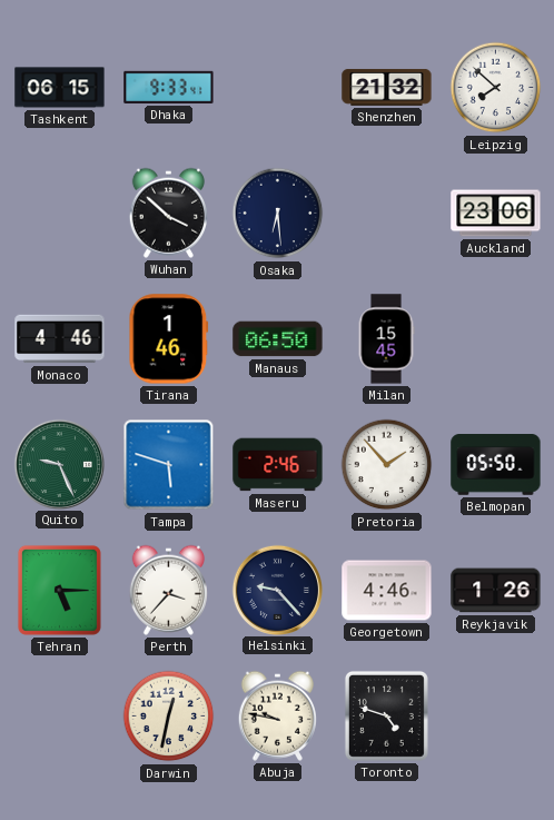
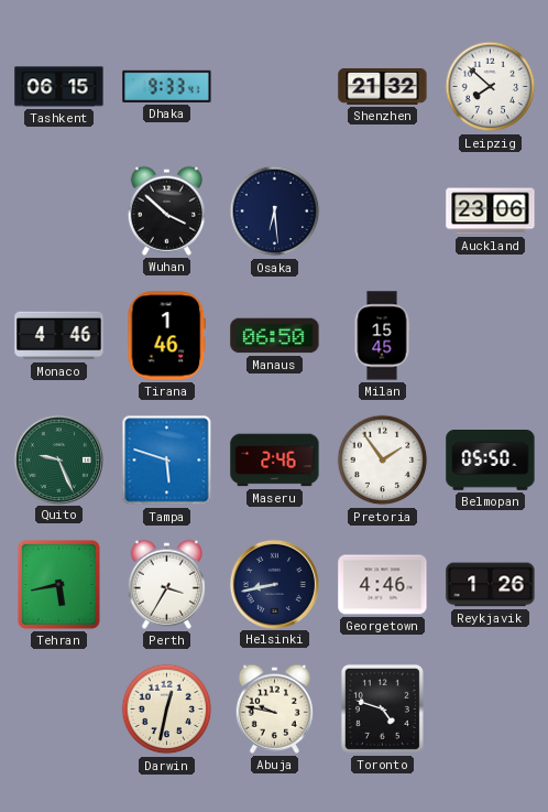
Pretoria: 1:53 -> 1:54
Tehran: 5:15 -> 5:43
Perth: 3:37 -> 3:35
Helsinki: 9:23 -> 8:43
